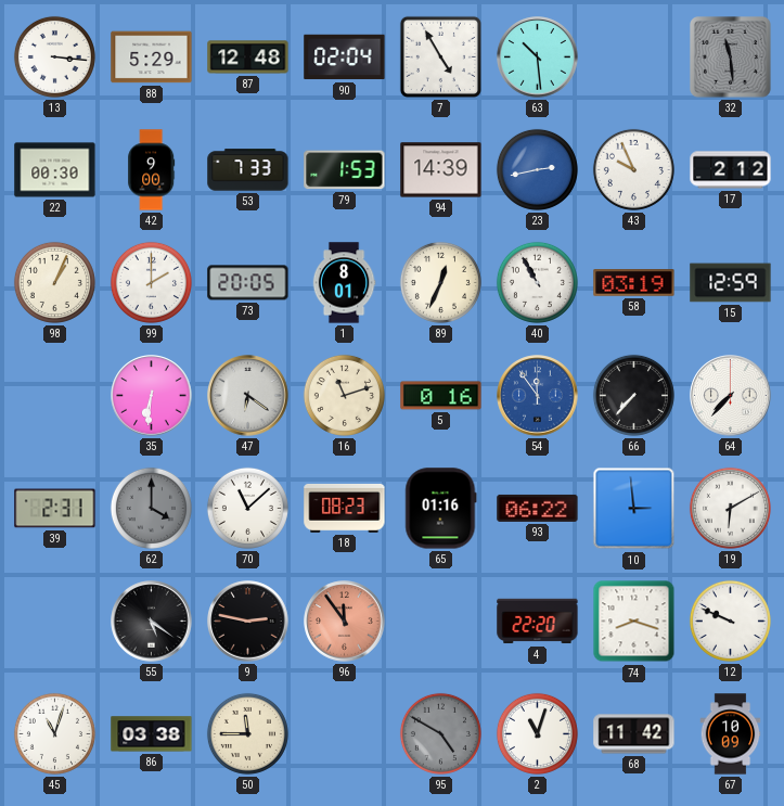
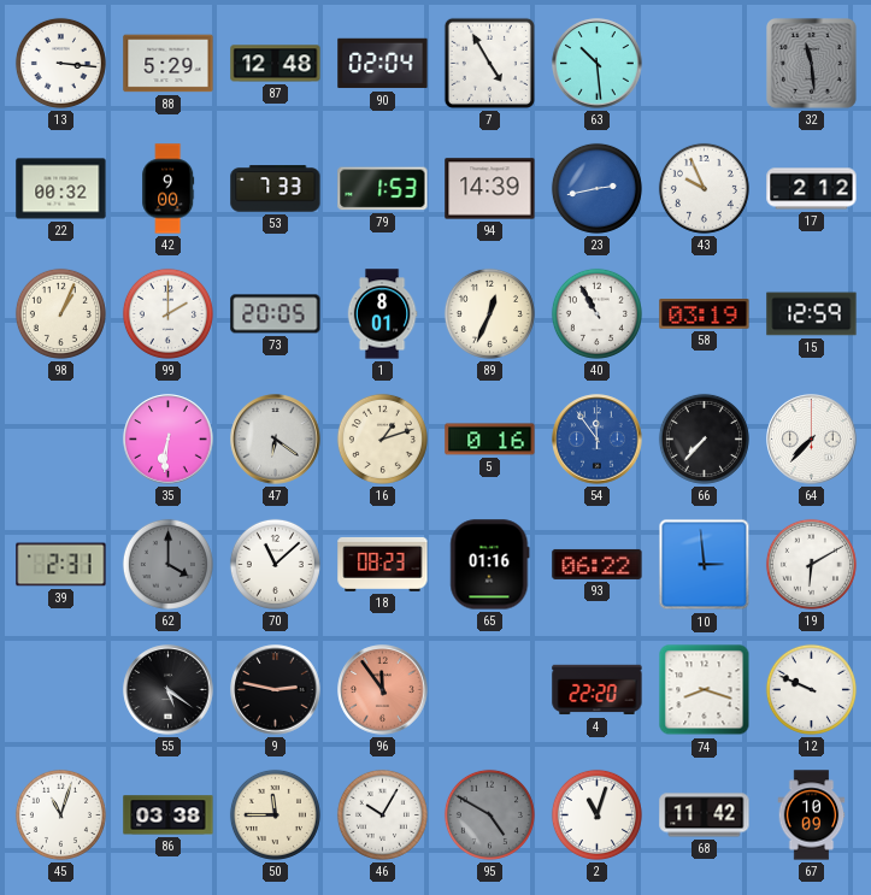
22: 00:30 -> 00:32
16: 11:12 -> 1:12
46: none -> 10:05
